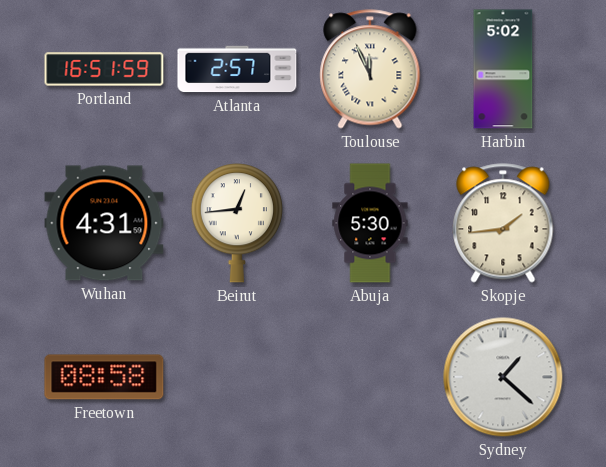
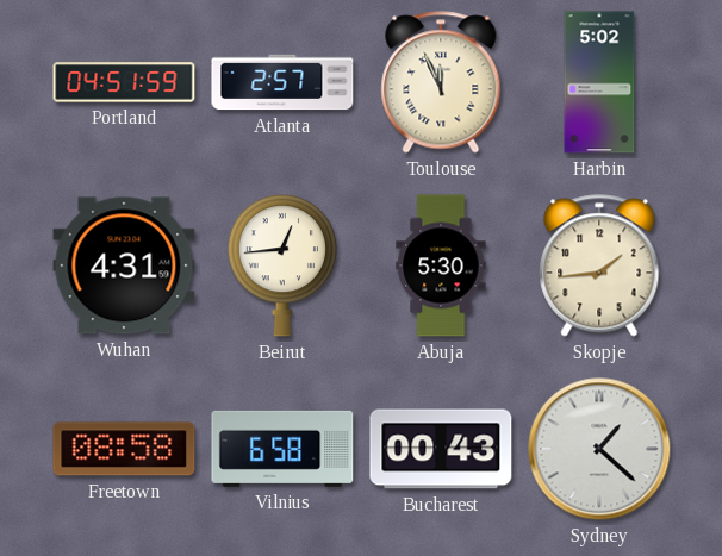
Portland: 16:51 -> 04:51
Vilnius: none -> 6:58
Bucharest: none -> 00:43
